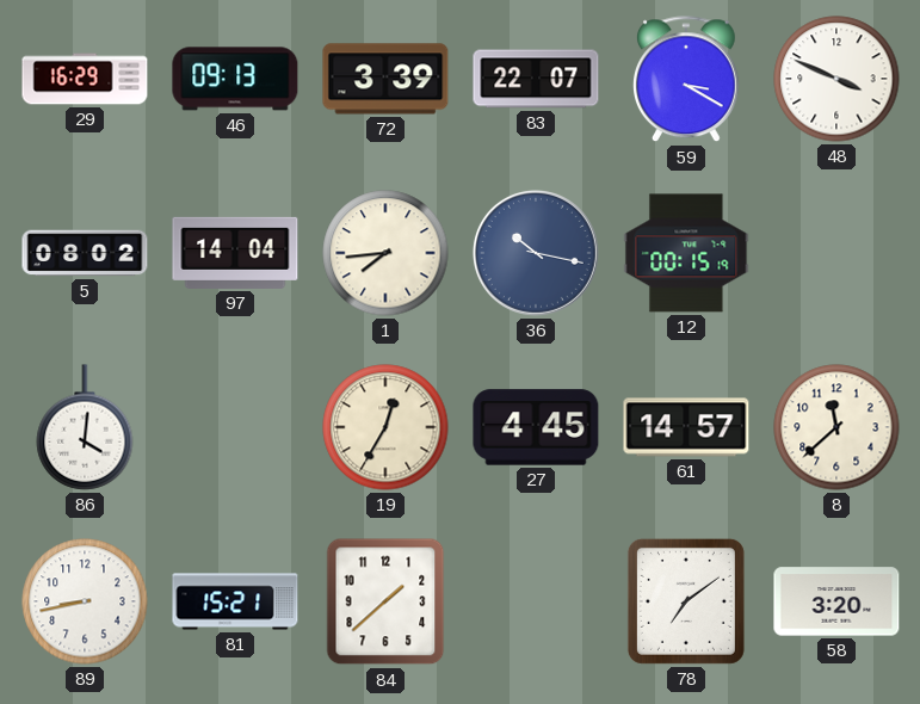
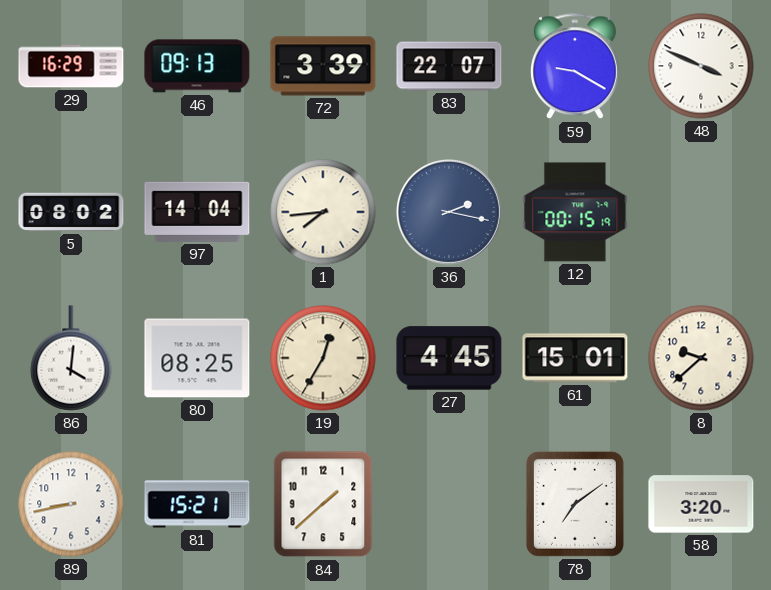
59: 3:20 -> 9:20
36: 10:17 -> 2:17
80: none -> 08:25
61: 14:57 -> 15:01
8: 11:38 -> 9:38
